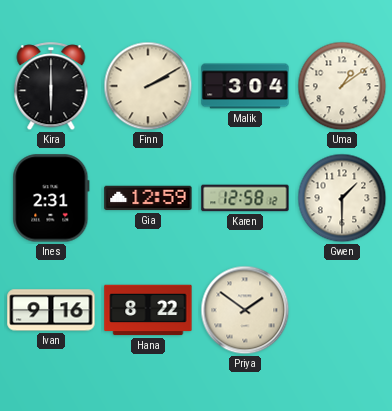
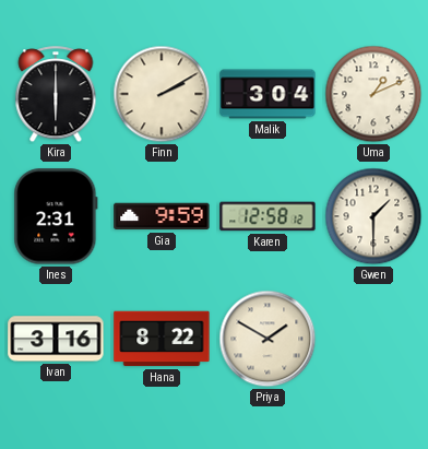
Uma: 1:09 -> 1:11
Gia: 12:59 -> 9:59
Ivan: 9:16 -> 3:16
Priya: 1:51 -> 1:50
